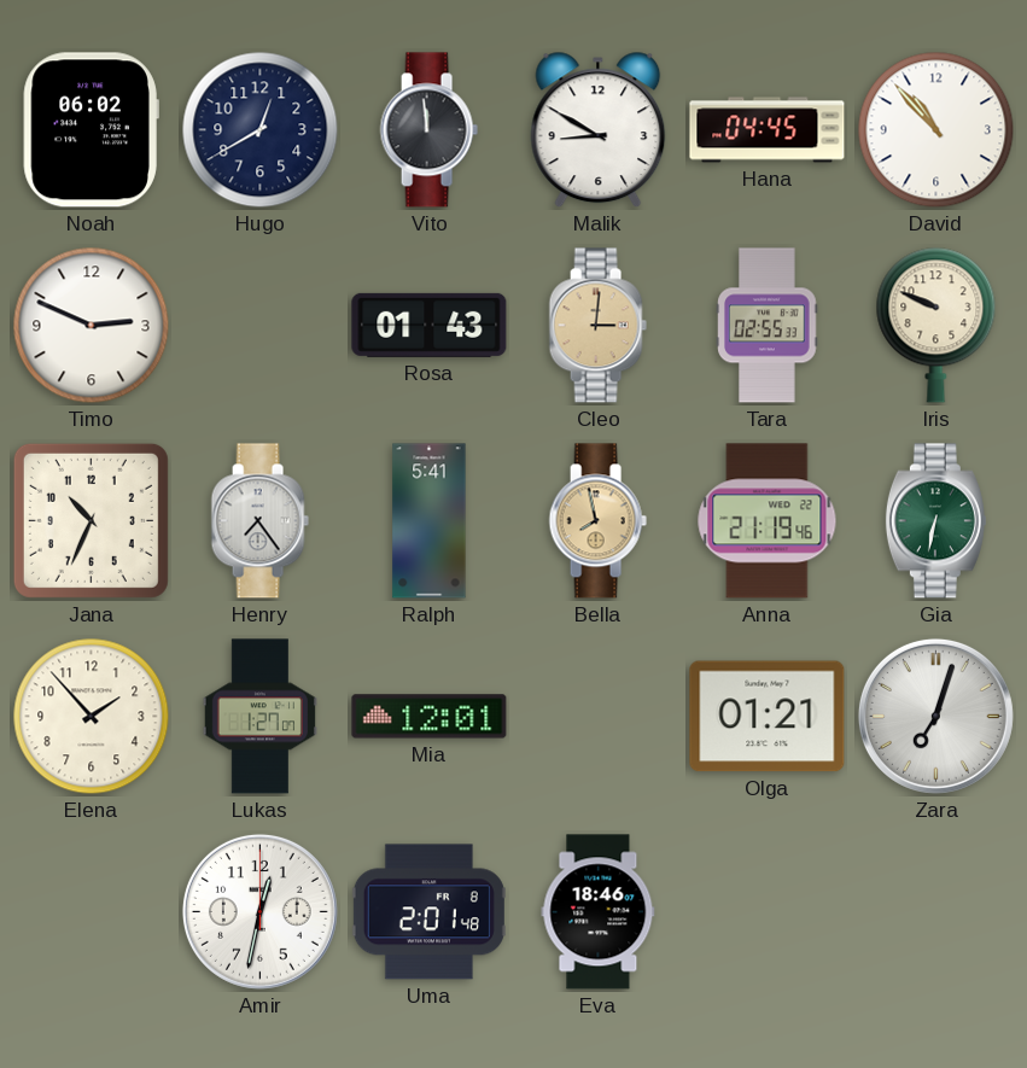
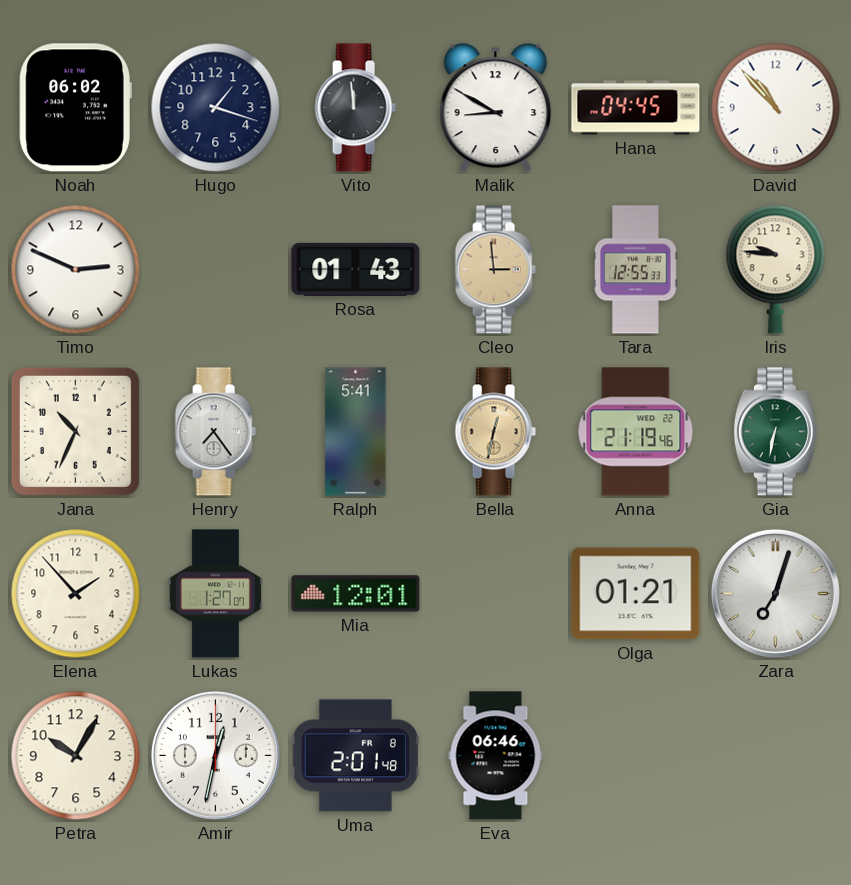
Hugo: 12:40 -> 1:18
Cleo: 3:01 -> 2:59
Tara: 02:55 -> 12:55
Iris: 9:49 -> 9:46
Bella: 7:58 -> 12:32
Petra: none -> 10:05
Eva: 18:46 -> 06:46
